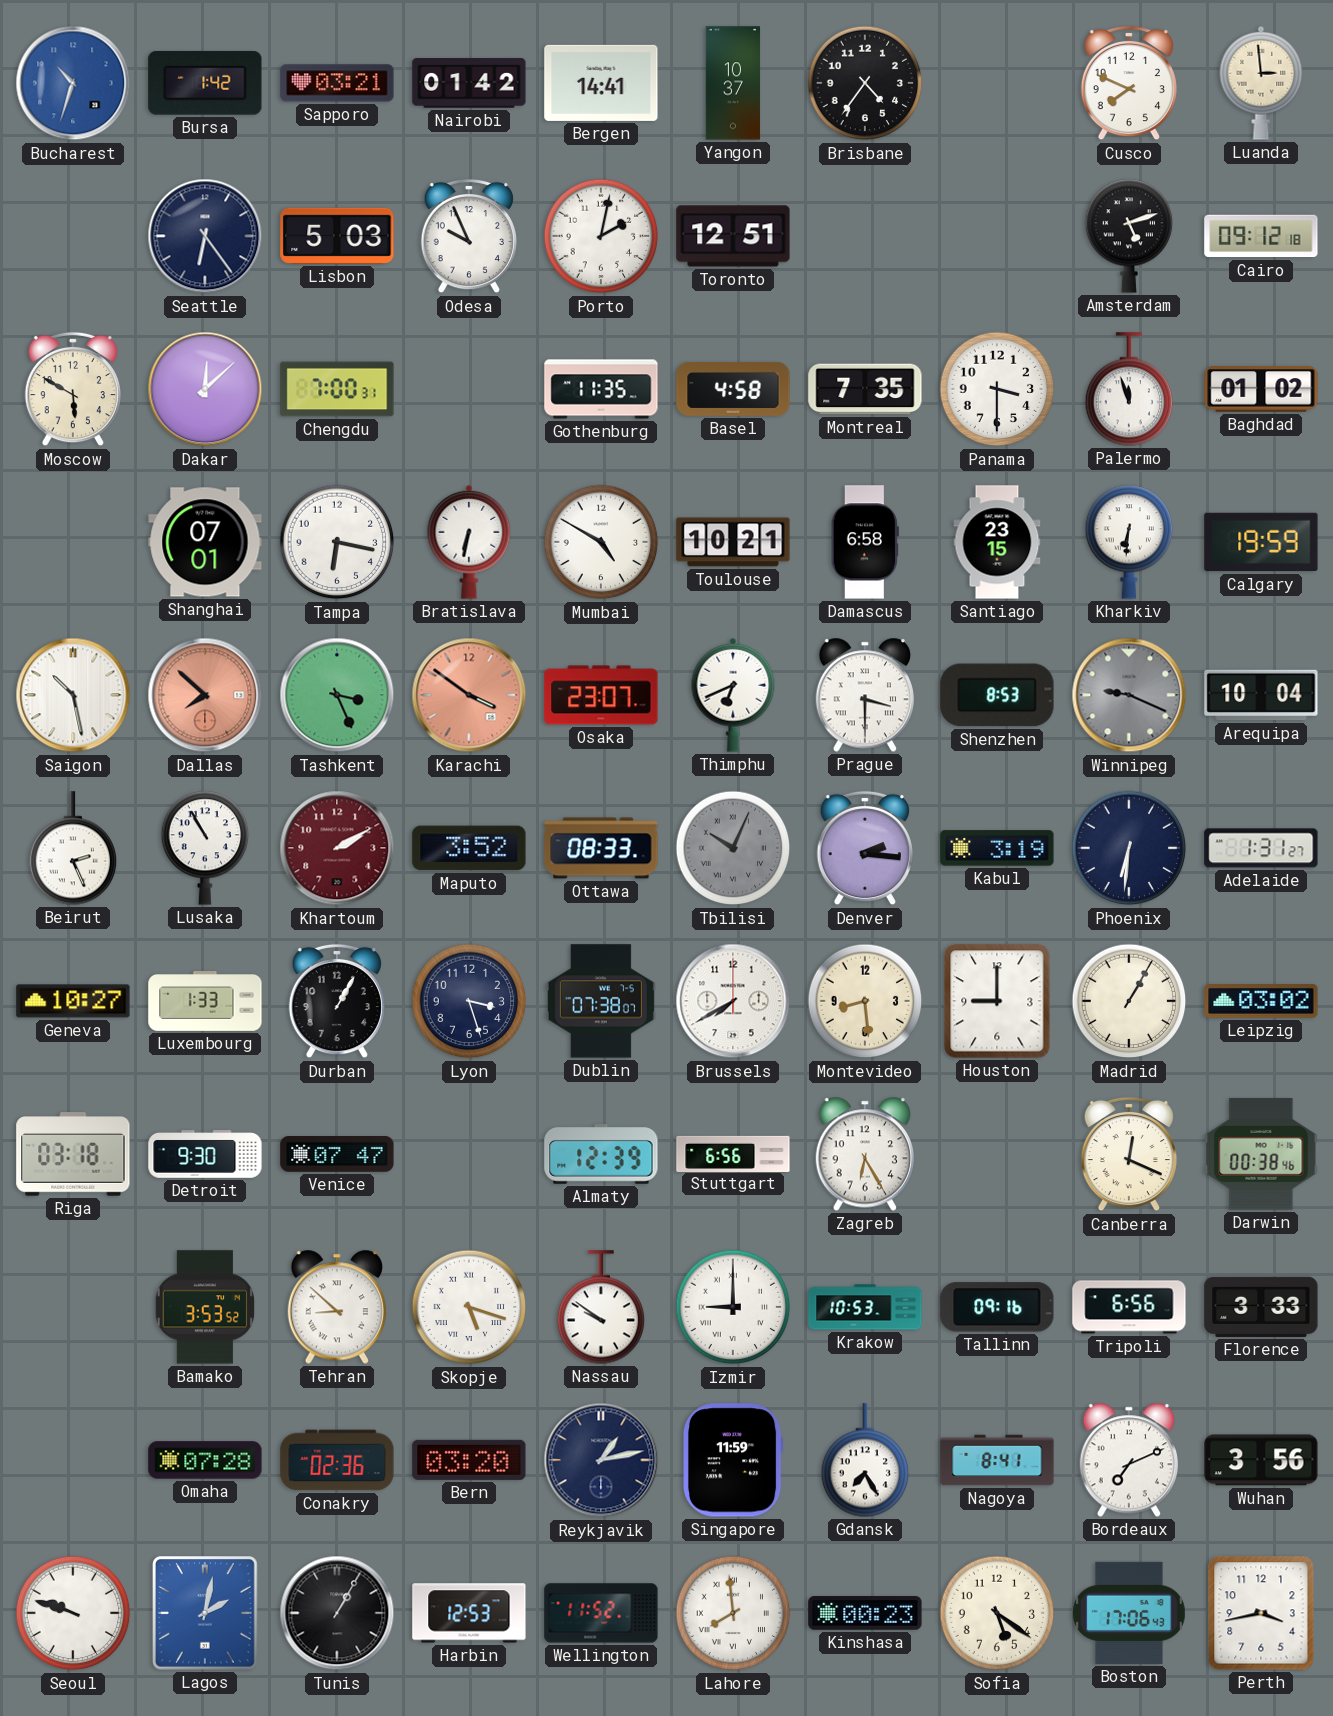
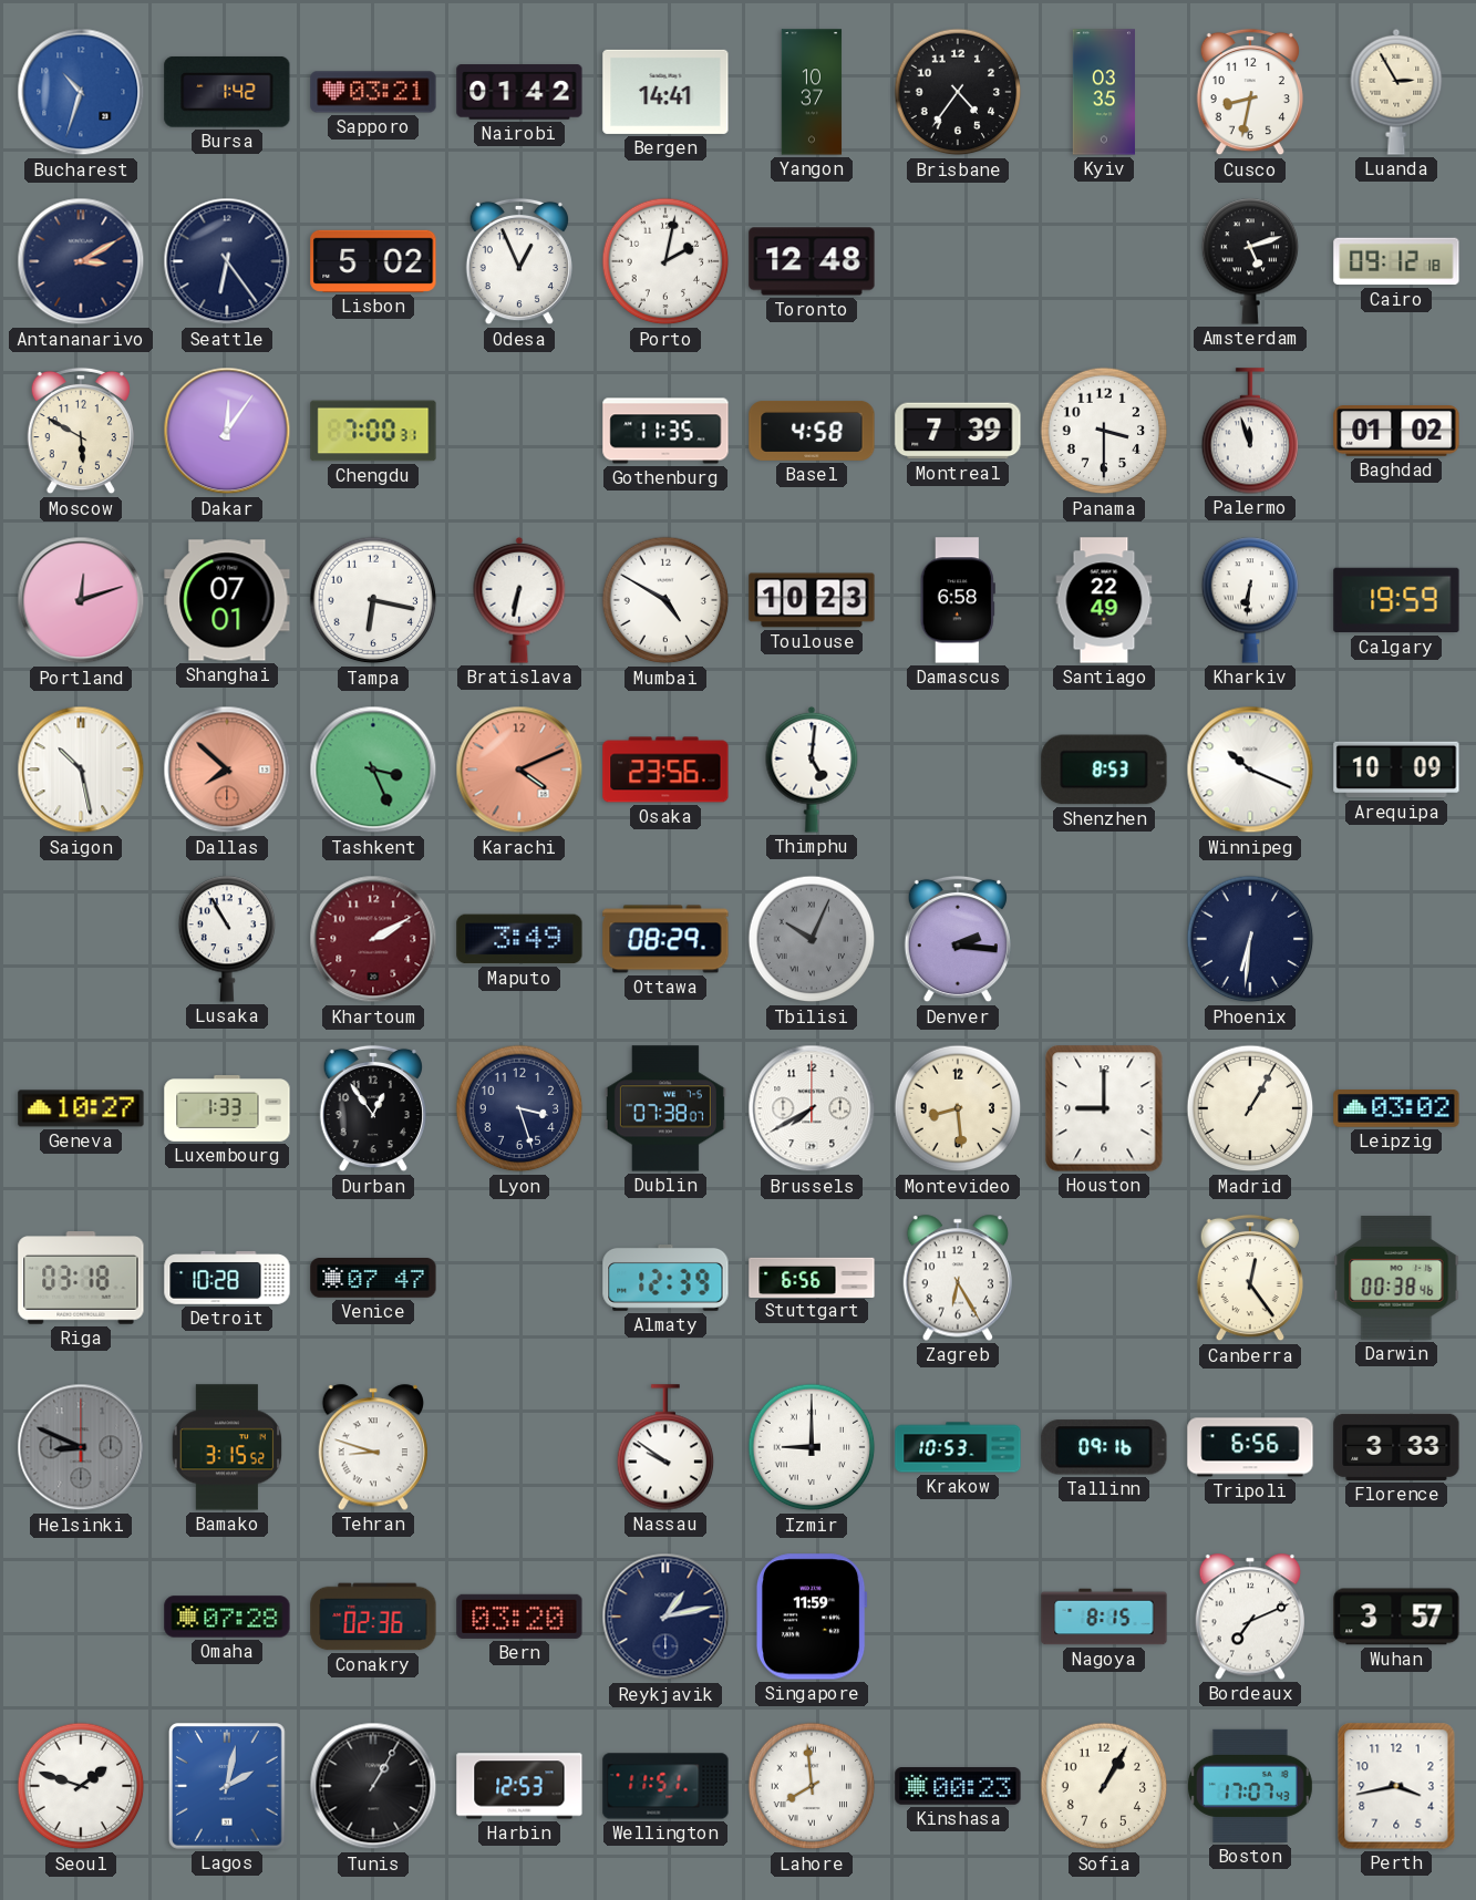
Kyiv: none -> 03:35
Cusco: 7:49 -> 8:32
Luanda: 2:59 -> 2:55
Antananarivo: none -> 3:10
Lisbon: 5:03 -> 5:02
Odesa: 9:56 -> 12:56
Toronto: 12:51 -> 12:48
Dakar: 12:08 -> 12:06
Montreal: 7:35 -> 7:39
Portland: none -> 12:12
Toulouse: 10:21 -> 10:23
Santiago: 23:15 -> 22:49
Karachi: 3:51 -> 4:11
Osaka: 23:07 -> 23:56
Thimphu: 6:41 -> 5:01
Prague: 3:30 -> none
Winnipeg: 9:19 -> 10:19
Winnipeg dial: grey -> white
Arequipa: 10:04 -> 10:09
Beirut: 2:26 -> none
Maputo: 3:52 -> 3:49
Ottawa: 08:33 -> 08:29
Kabul: 3:19 -> none
Adelaide: 1:31 -> none
Durban: 1:05 -> 12:54
Detroit: 9:30 -> 10:28
Canberra: 12:19 -> 12:24
Helsinki: none -> 8:49
Bamako: 3:53 -> 3:15
Tehran: 8:52 -> 8:48
Skopje: 5:18 -> none
Gdansk: 7:25 -> none
Nagoya: 8:41 -> 8:15
Wuhan: 3:56 -> 3:57
Seoul: 9:48 -> 1:48
Wellington: 11:52 -> 11:51
Sofia: 5:21 -> 1:05
Boston: 17:06 -> 17:07
